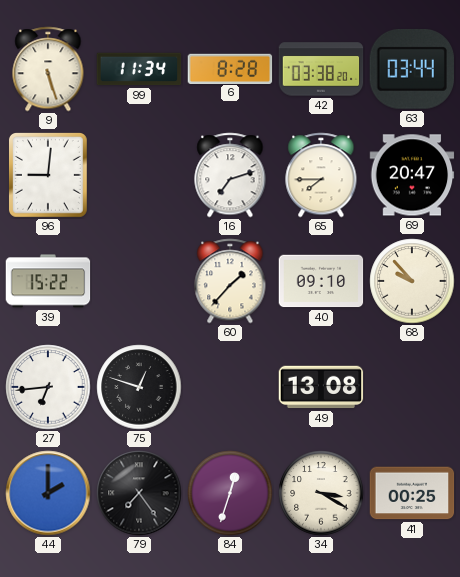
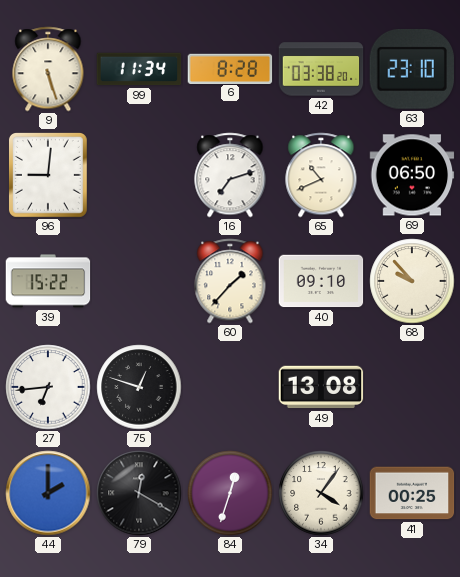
63: 03:44 -> 23:10
65: 7:45 -> 10:41
69: 20:47 -> 06:50
79: 7:24 -> 12:20
34: 3:20 -> 4:06
